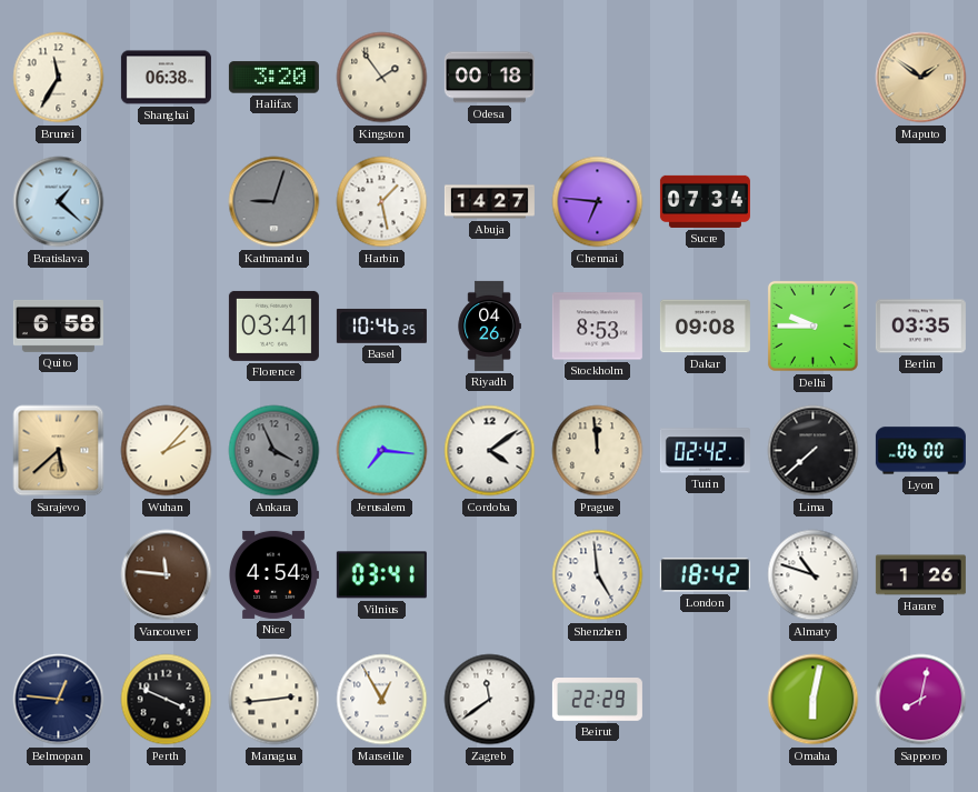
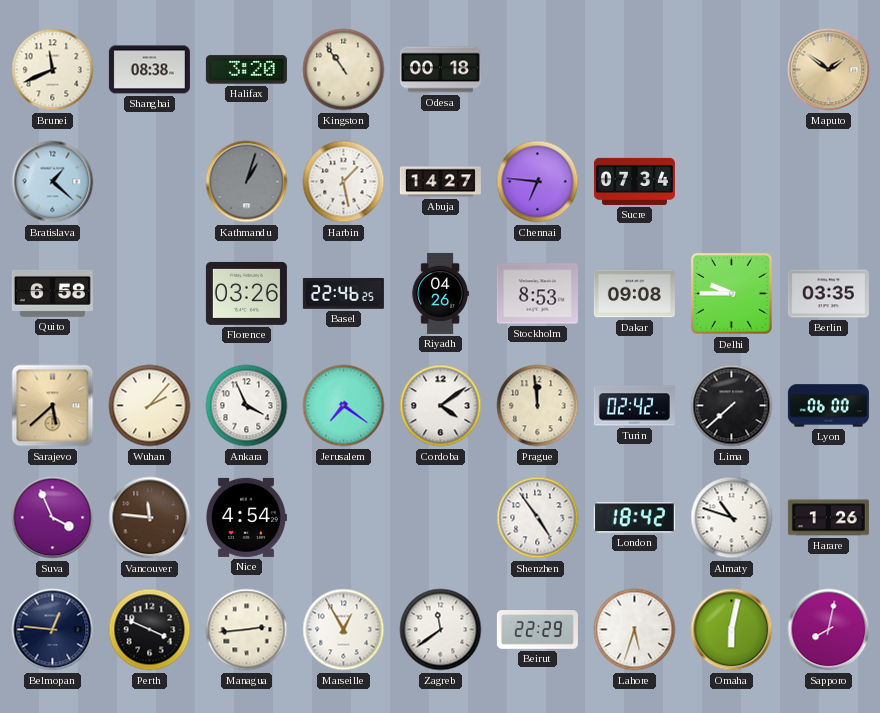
Brunei: 11:35 -> 11:41
Shanghai: 06:38 -> 08:38
Kingston: 1:54 -> 10:54
Kathmandu: 9:03 -> 1:03
Florence: 03:41 -> 03:26
Basel: 10:46 -> 22:46
Ankara dial: grey -> white
Jerusalem: 7:16 -> 7:21
Suva: none -> 3:56
Vilnius: 03:41 -> none
Shenzhen: 4:59 -> 4:54
Lahore: none -> 5:33
